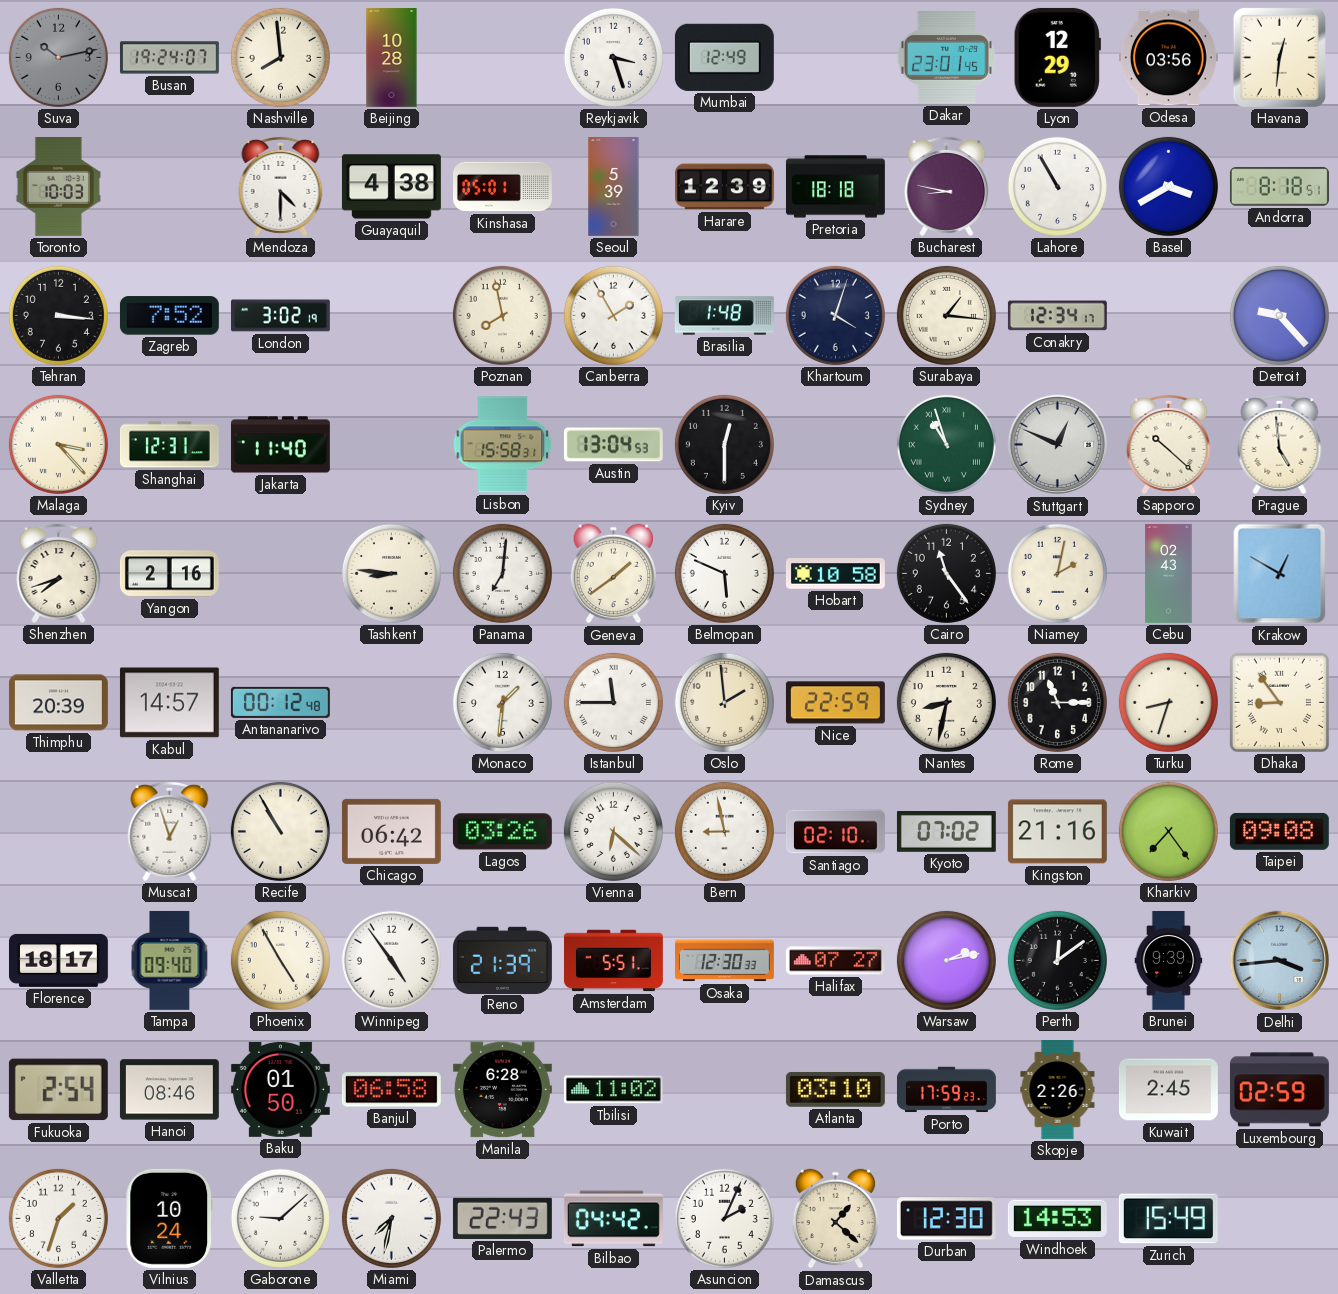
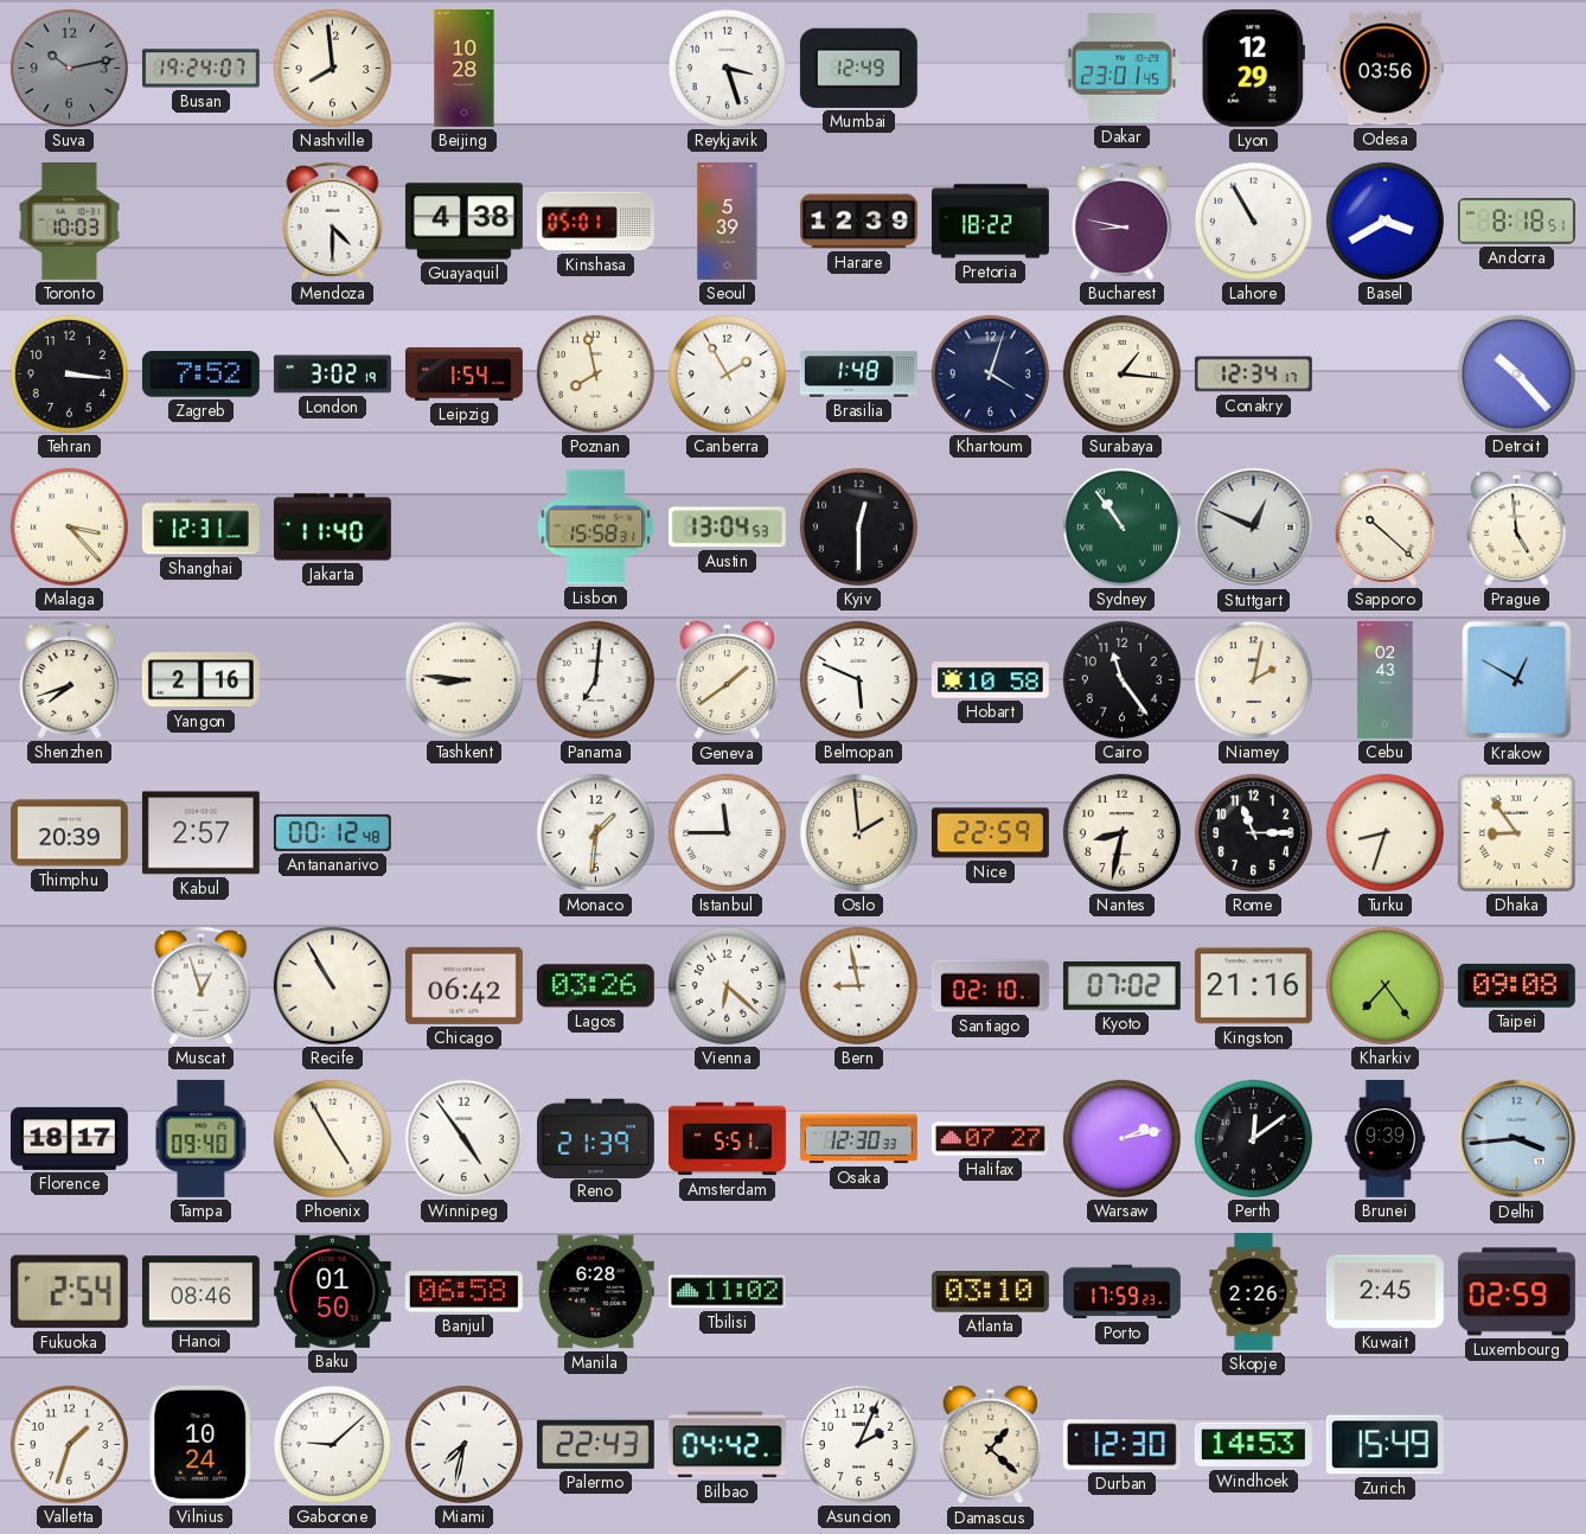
Havana: 12:31 -> none
Pretoria: 18:18 -> 18:22
Leipzig: none -> 1:54
Detroit: 9:23 -> 10:23
Sydney: 10:57 -> 10:54
Kabul: 14:57 -> 2:57
